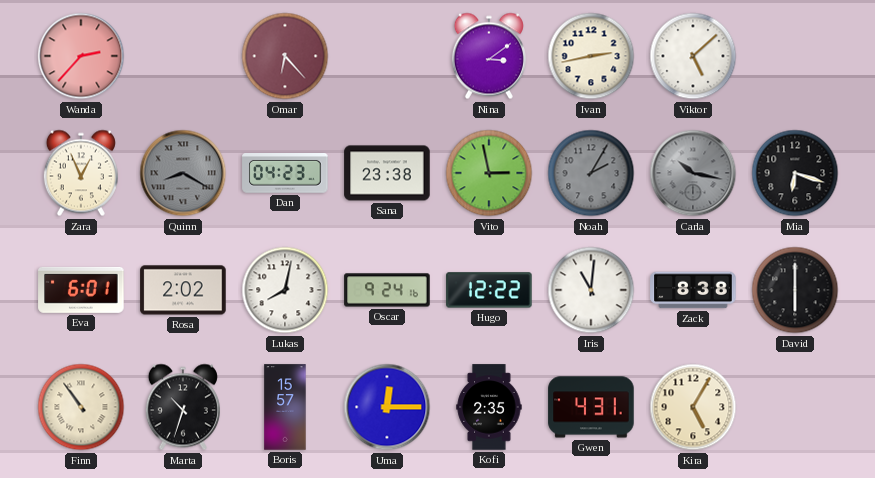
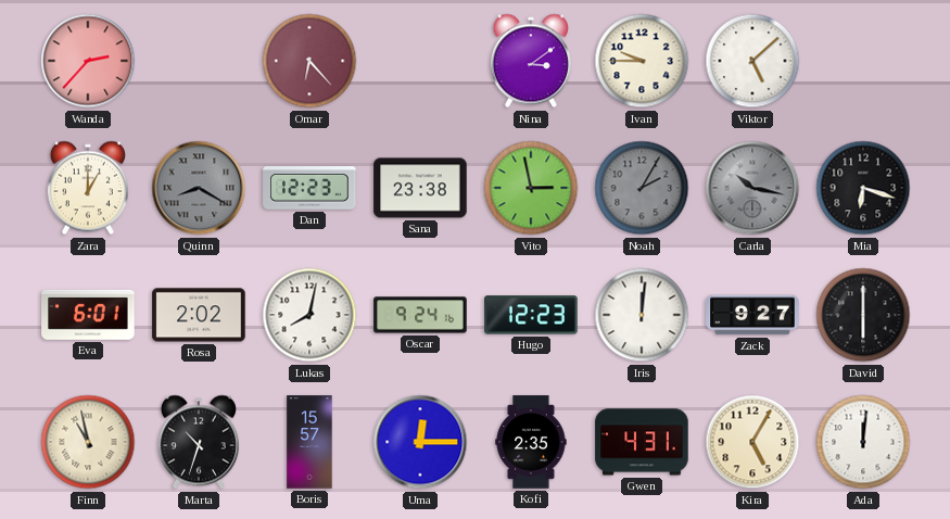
Ivan: 2:43 -> 9:45
Zara: 12:56 -> 1:00
Dan: 04:23 -> 12:23
Hugo: 12:22 -> 12:23
Iris: 11:01 -> 12:01
Zack: 8:38 -> 9:27
Finn: 10:54 -> 10:58
Ada: none -> 12:01
